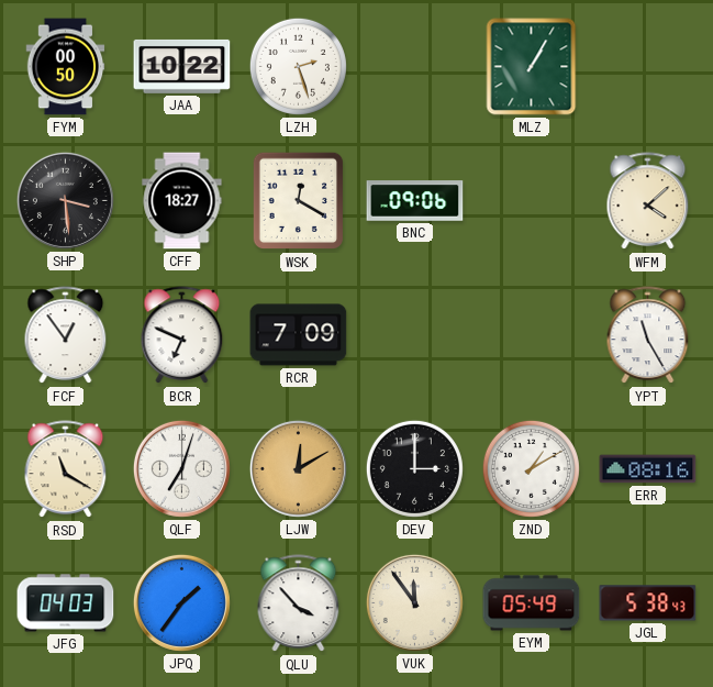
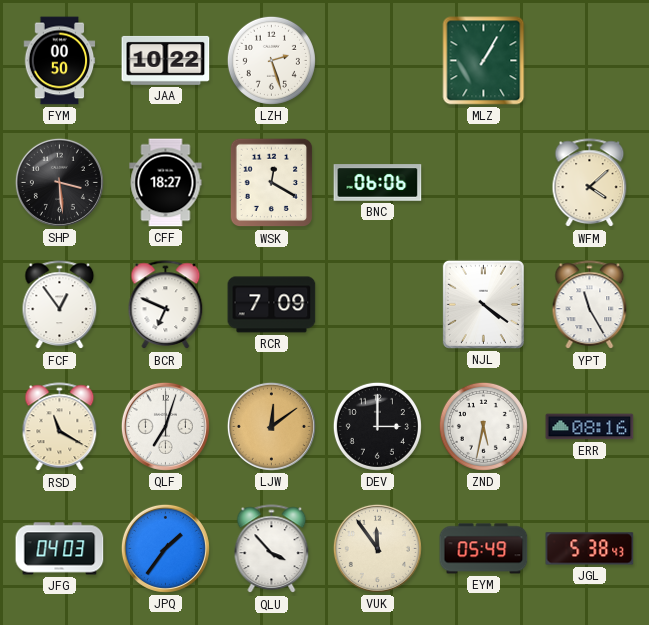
BNC: 09:06 -> 06:06
NJL: none -> 4:21
LJW: 12:10 -> 12:09
ZND: 1:10 -> 5:32
